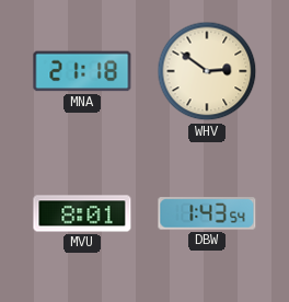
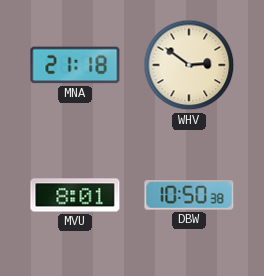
DBW: 1:43 -> 10:50
